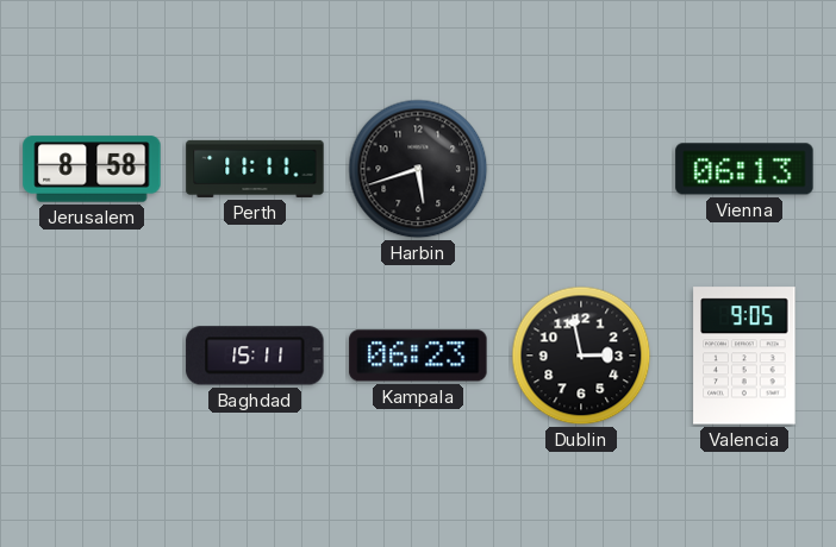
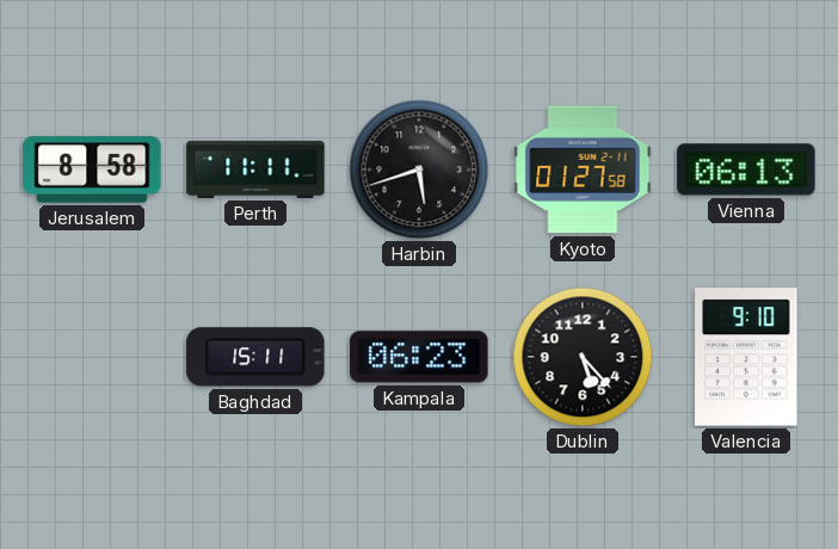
Kyoto: none -> 01:27
Dublin: 2:58 -> 5:23
Valencia: 9:05 -> 9:10
